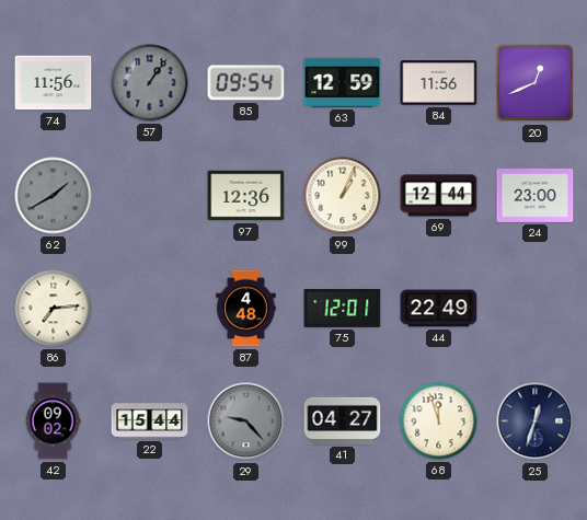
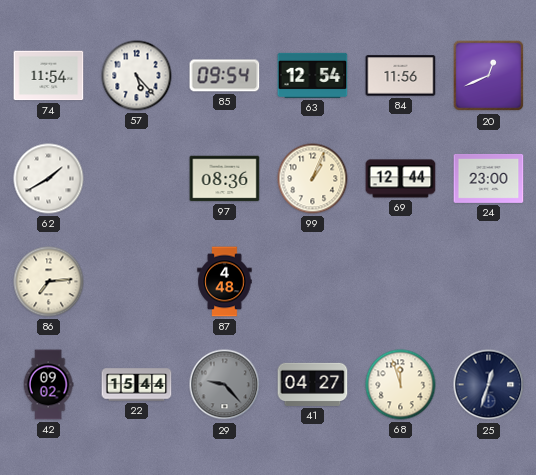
74: 11:56 -> 11:54
57: 1:06 -> 5:23
57 dial: grey -> white
63: 12:59 -> 12:54
62 dial: grey -> white
97: 12:36 -> 08:36
75: 12:01 -> none
44: 22:49 -> none
